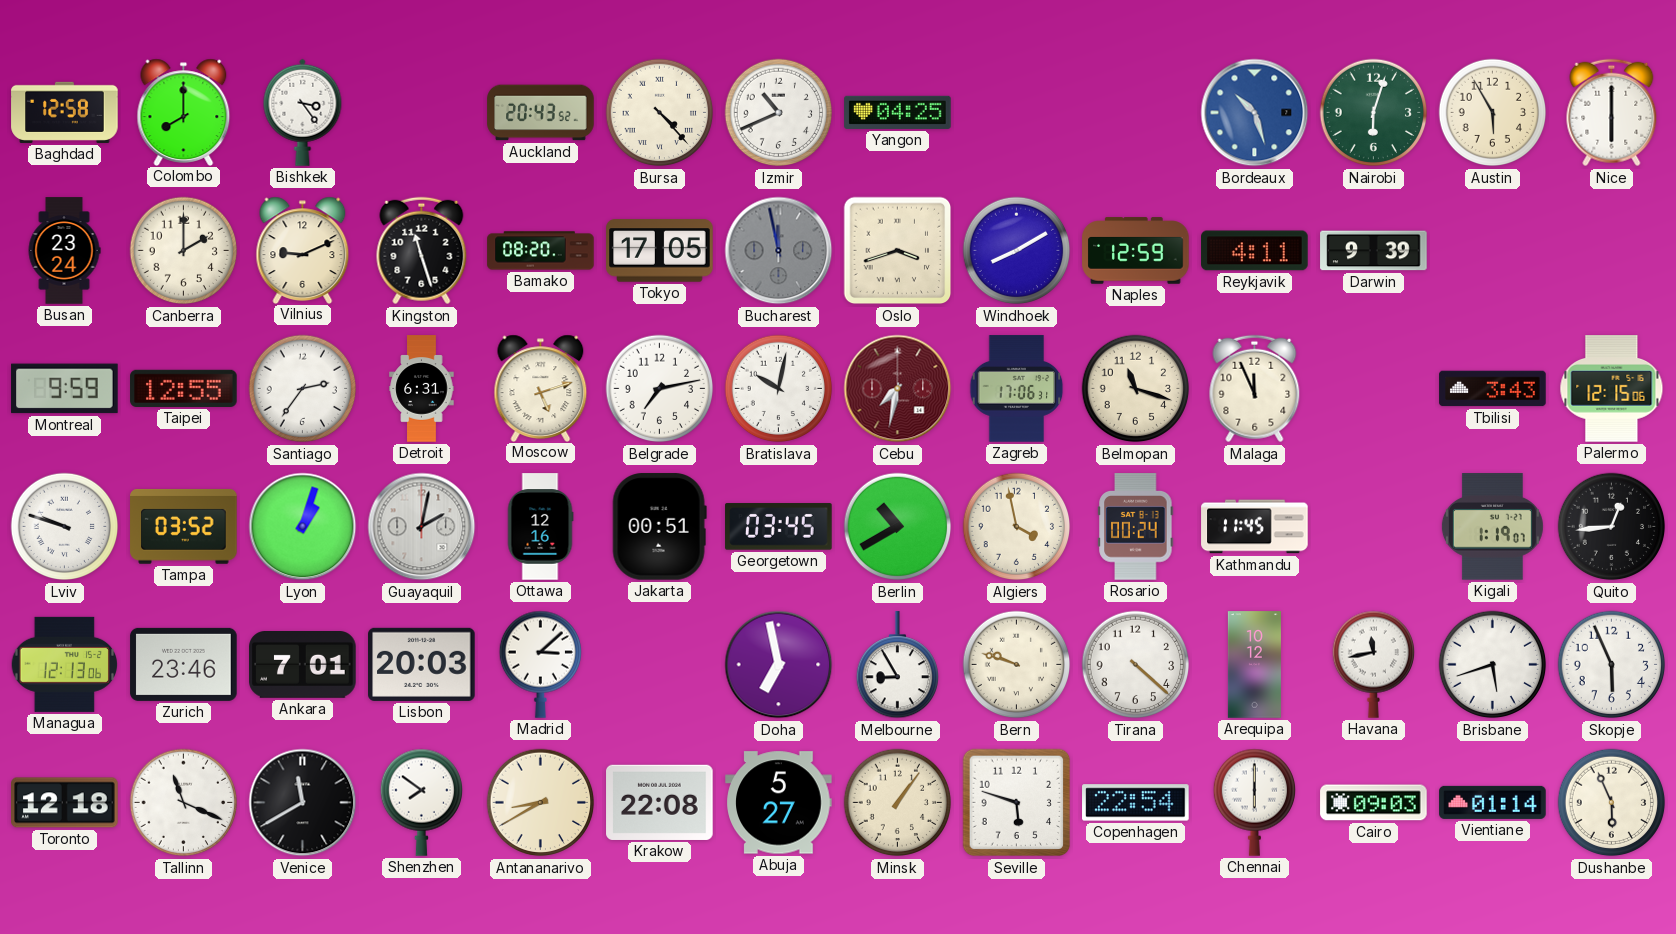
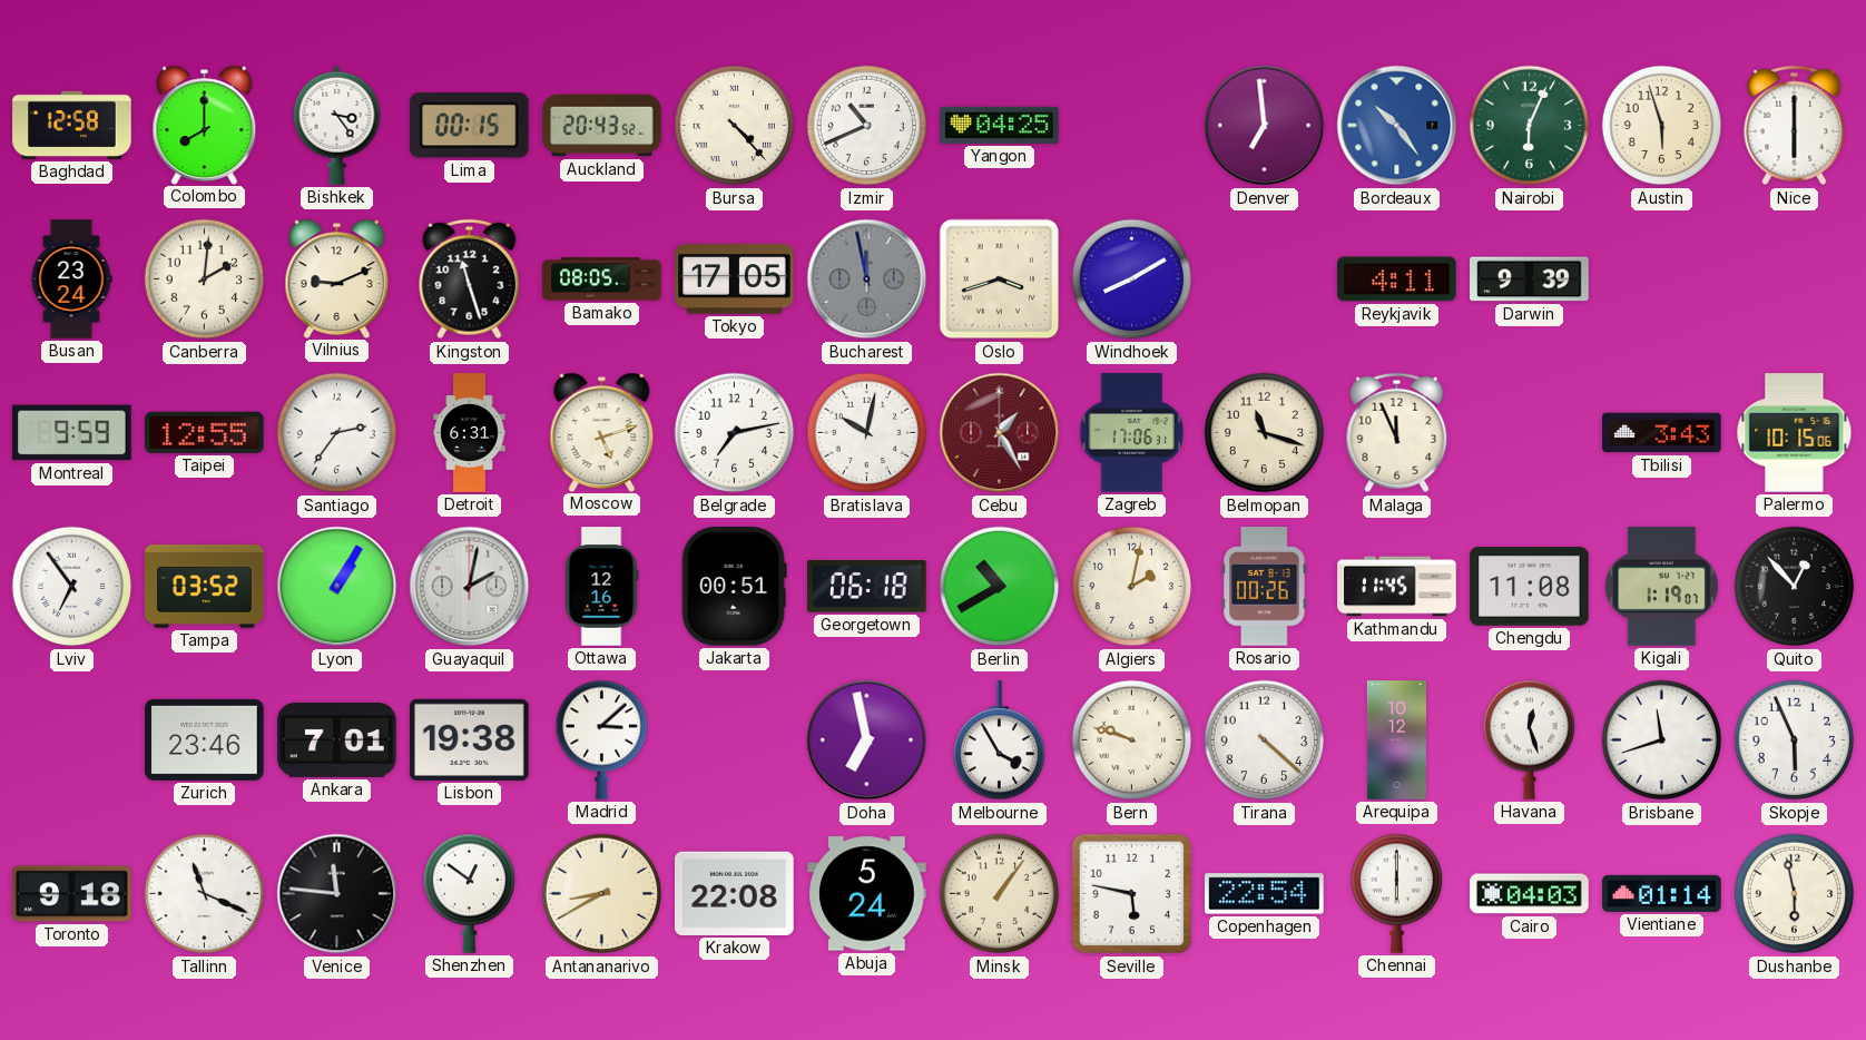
Lima: none -> 00:15
Denver: none -> 6:59
Bordeaux: 10:27 -> 10:24
Nairobi: 6:03 -> 6:04
Austin: 5:55 -> 5:57
Canberra: 2:00 -> 2:01
Bamako: 08:20 -> 08:05
Naples: 12:59 -> none
Cebu: 7:32 -> 1:25
Palermo: 12:15 -> 10:15
Lviv: 9:48 -> 6:54
Lyon: 1:03 -> 1:05
Georgetown: 03:45 -> 06:18
Algiers: 3:58 -> 2:02
Rosario: 00:24 -> 00:26
Chengdu: none -> 11:08
Quito: 12:44 -> 12:53
Managua: 12:13 -> none
Lisbon: 20:03 -> 19:38
Melbourne: 8:55 -> 3:55
Havana: 11:43 -> 12:27
Brisbane: 5:42 -> 11:42
Toronto: 12:18 -> 9:18
Venice: 11:40 -> 11:46
Shenzhen: 7:51 -> 12:51
Abuja: 5:27 -> 5:24
Seville: 5:48 -> 5:47
Cairo: 09:03 -> 04:03
Dushanbe: 5:56 -> 5:58
